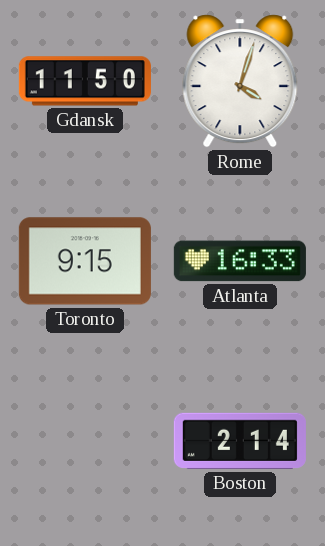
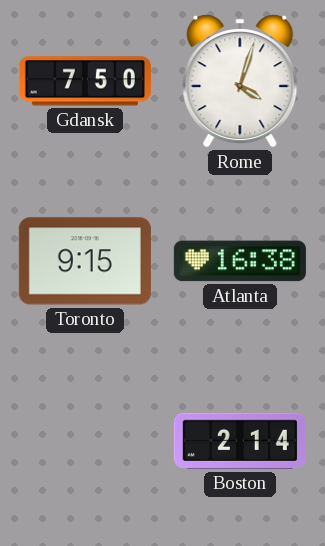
Gdansk: 11:50 -> 7:50
Atlanta: 16:33 -> 16:38
